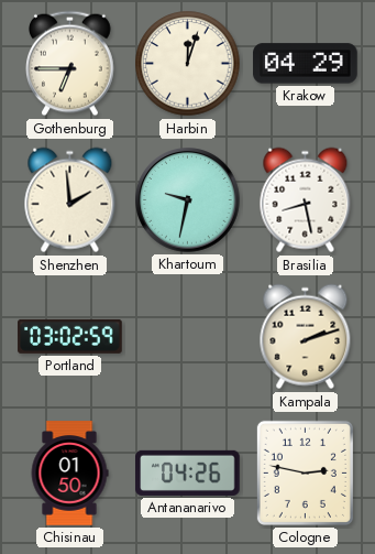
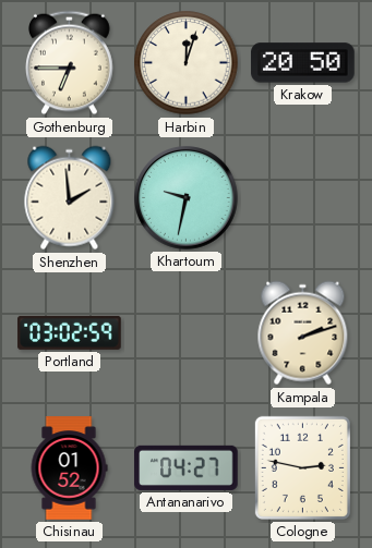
Krakow: 04:29 -> 20:50
Brasilia: 8:28 -> none
Chisinau: 01:50 -> 01:52
Antananarivo: 04:26 -> 04:27
